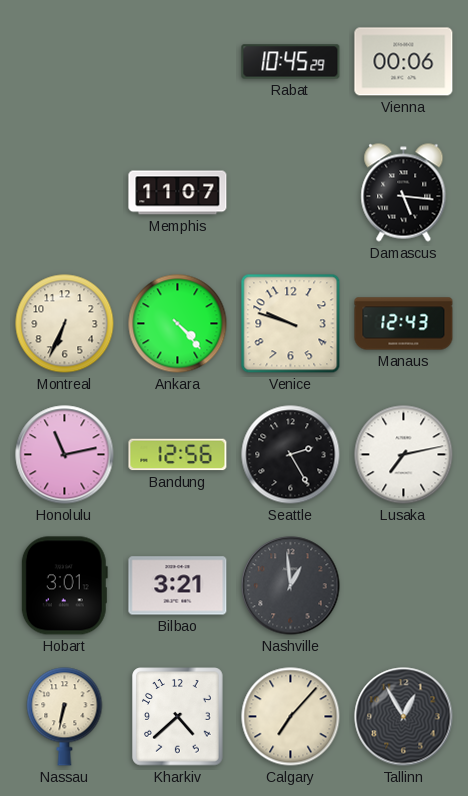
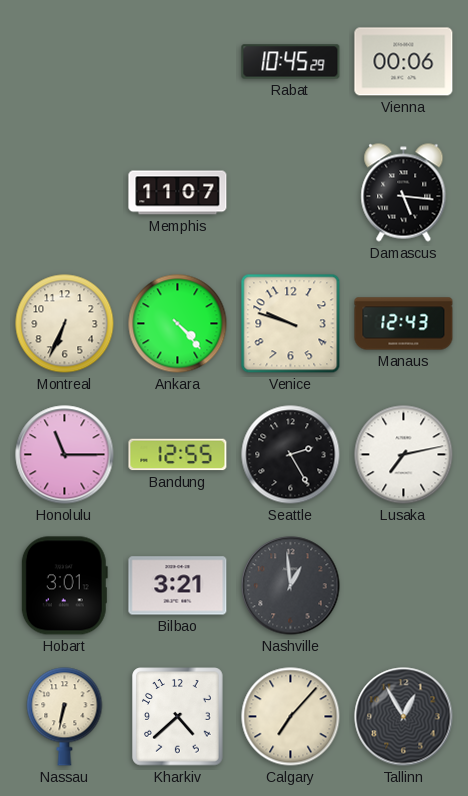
Honolulu: 11:13 -> 11:15
Bandung: 12:56 -> 12:55
